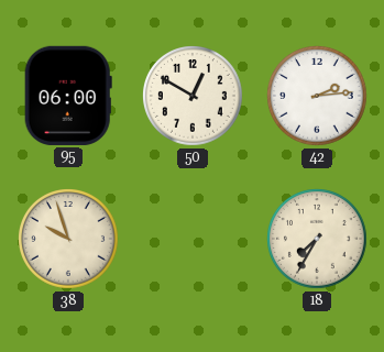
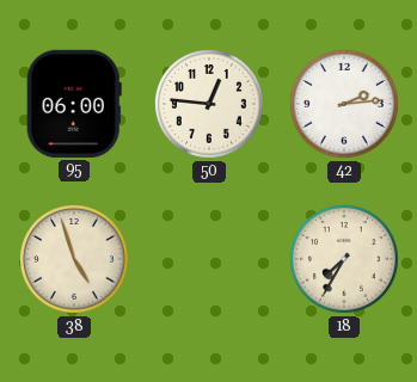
50: 12:50 -> 12:46
38: 9:57 -> 4:57
